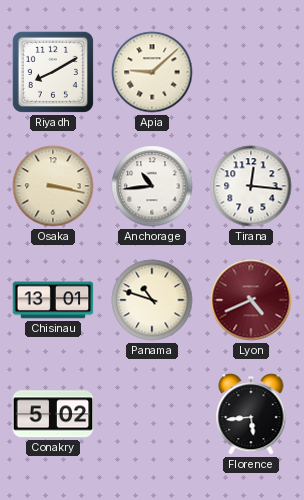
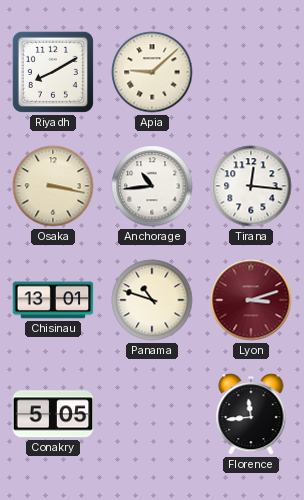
Lyon: 4:41 -> 3:12
Conakry: 5:02 -> 5:05
Florence: 5:44 -> 11:44
